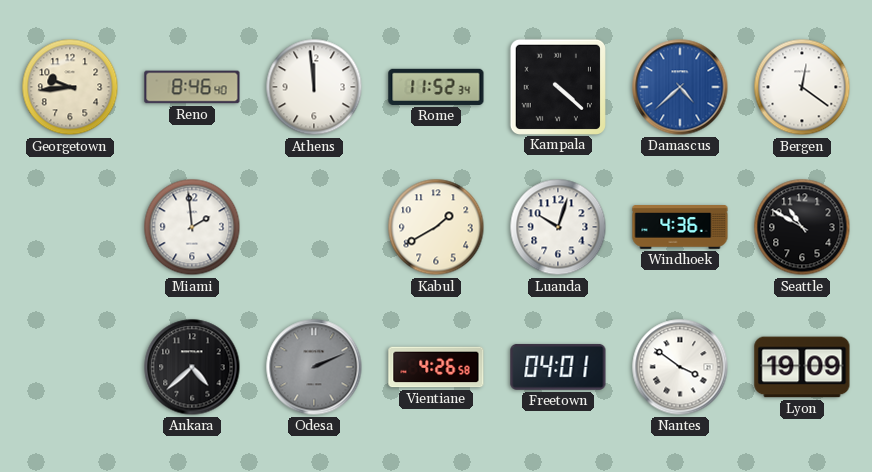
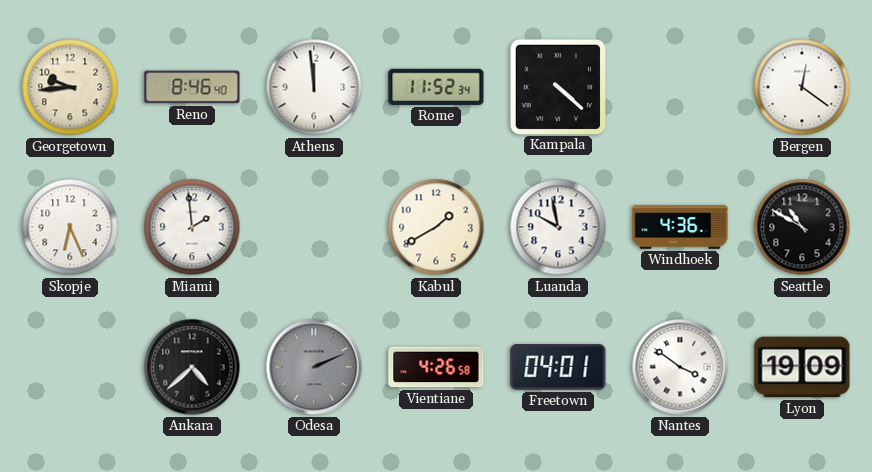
Damascus: 4:38 -> none
Skopje: none -> 6:26
Luanda: 10:03 -> 9:58
